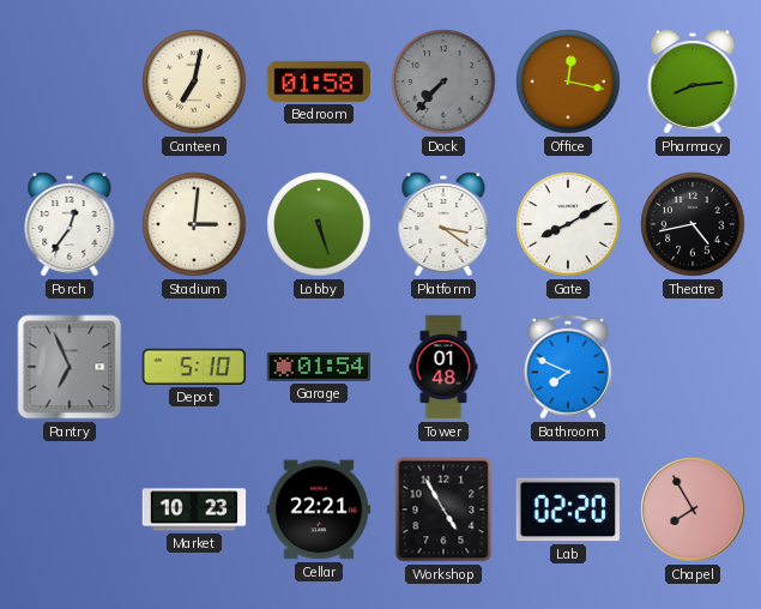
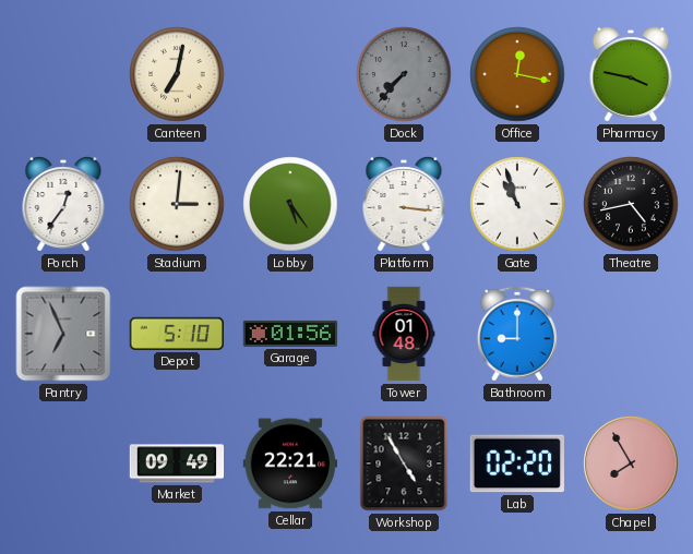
Bedroom: 01:58 -> none
Pharmacy: 8:14 -> 3:47
Lobby: 5:27 -> 5:24
Platform: 3:21 -> 3:16
Gate: 8:10 -> 10:57
Garage: 01:54 -> 01:56
Bathroom: 7:49 -> 9:00
Market: 10:23 -> 09:49
